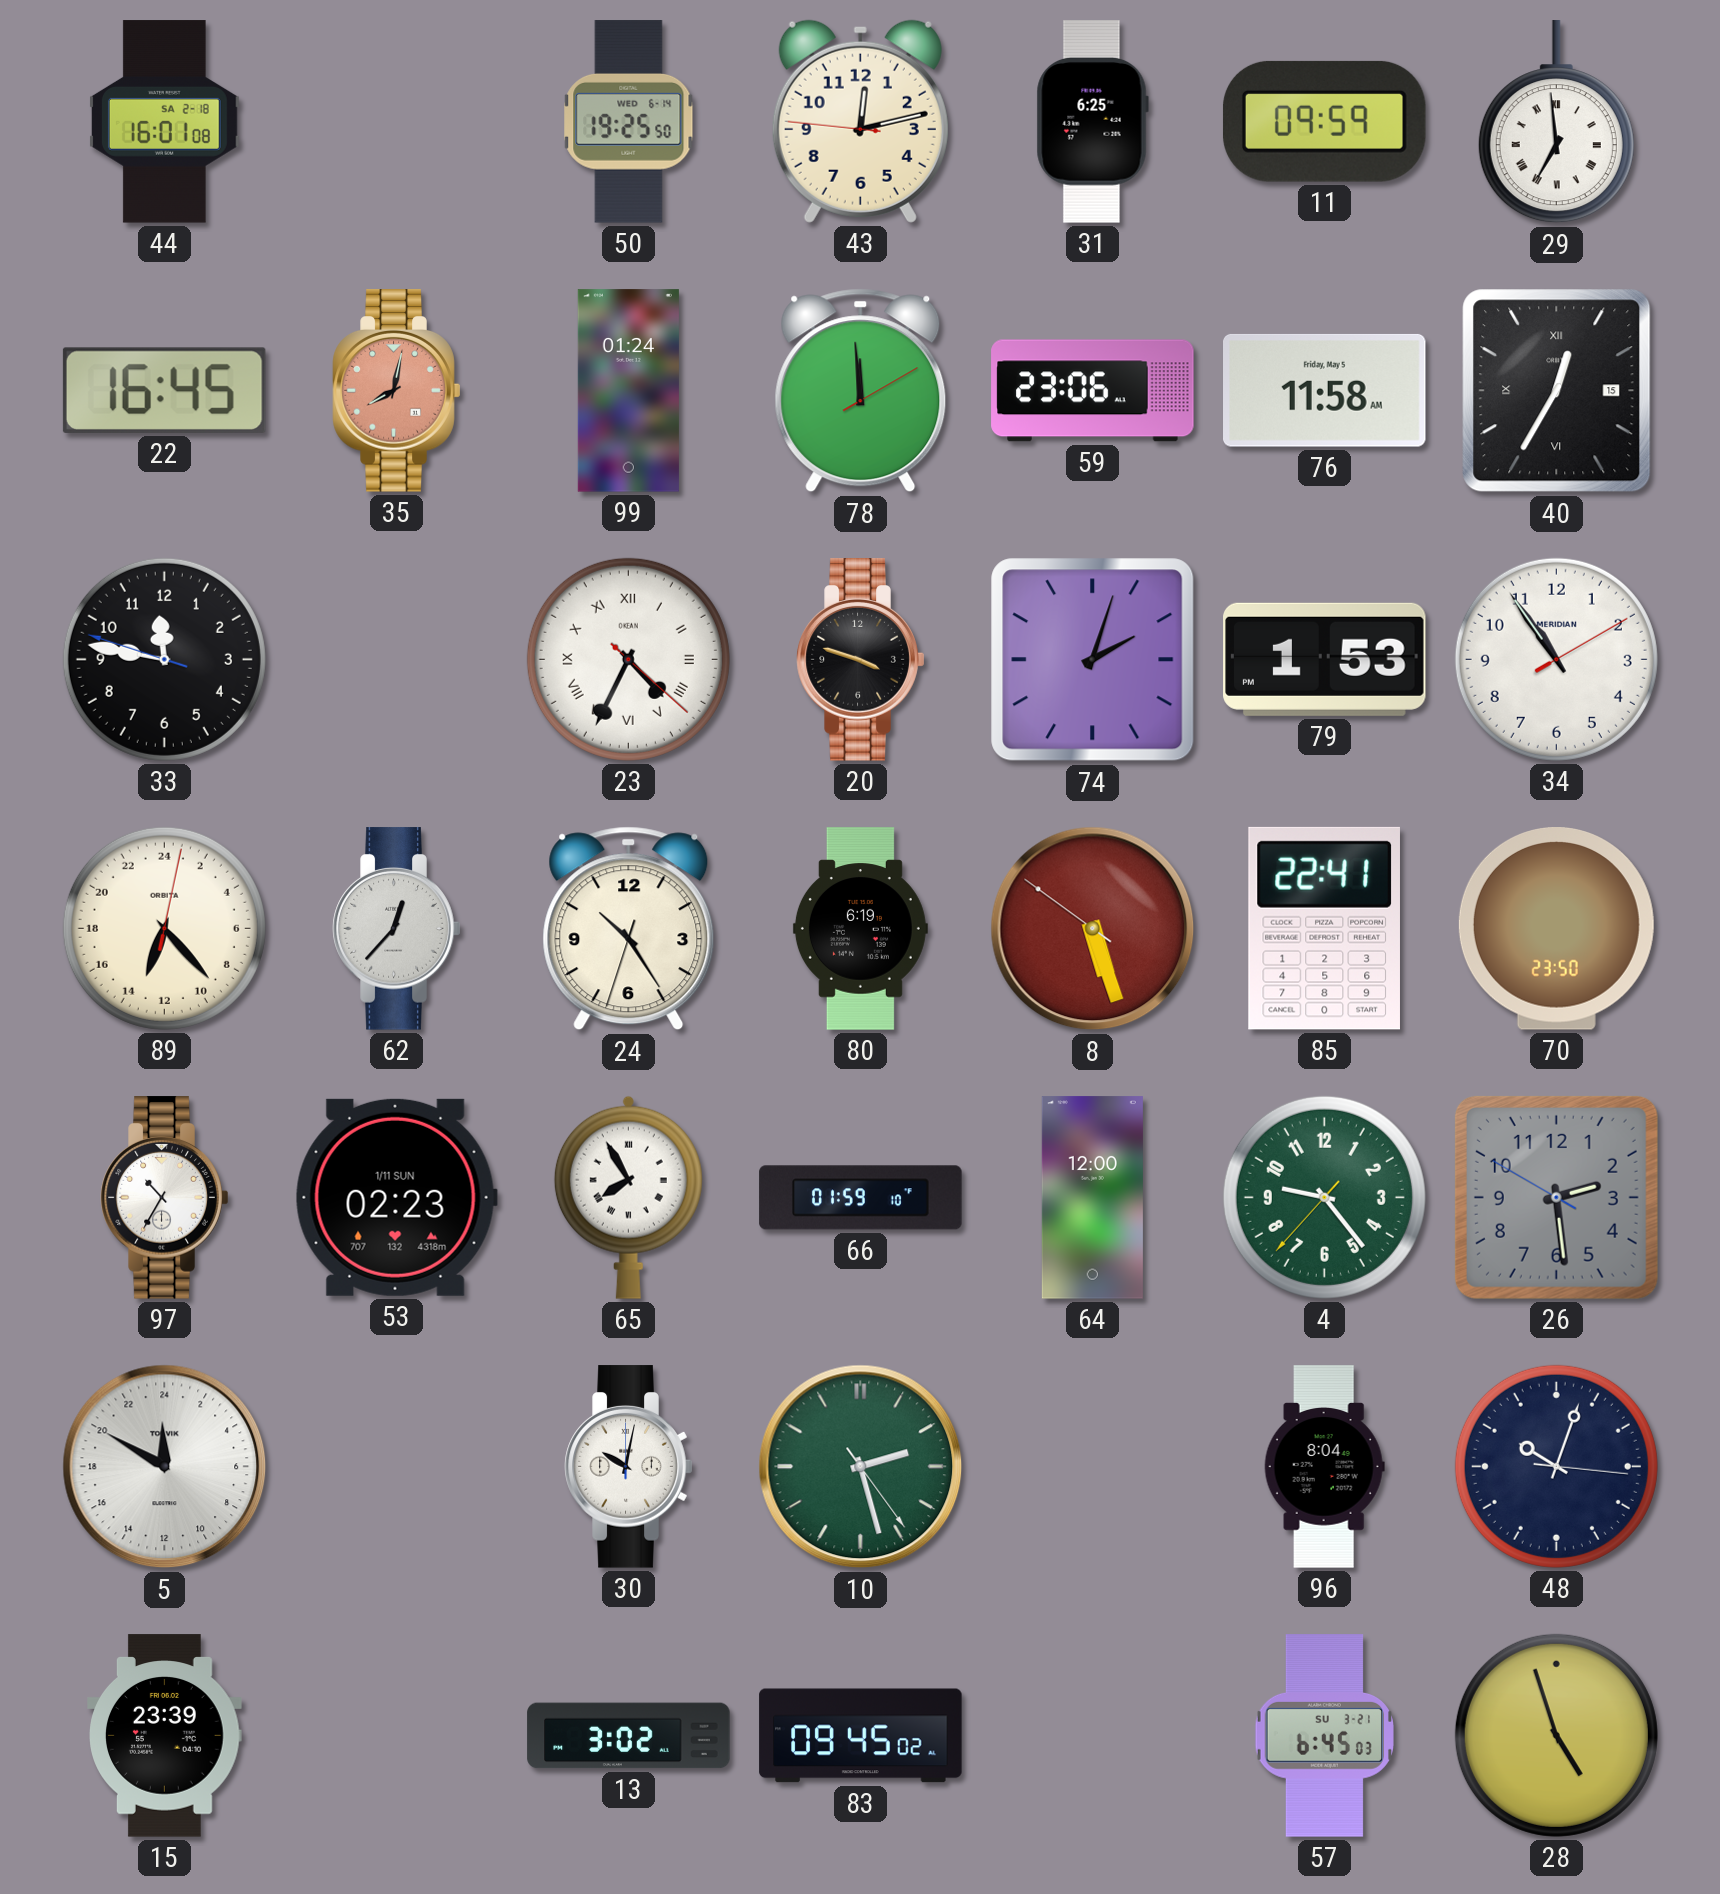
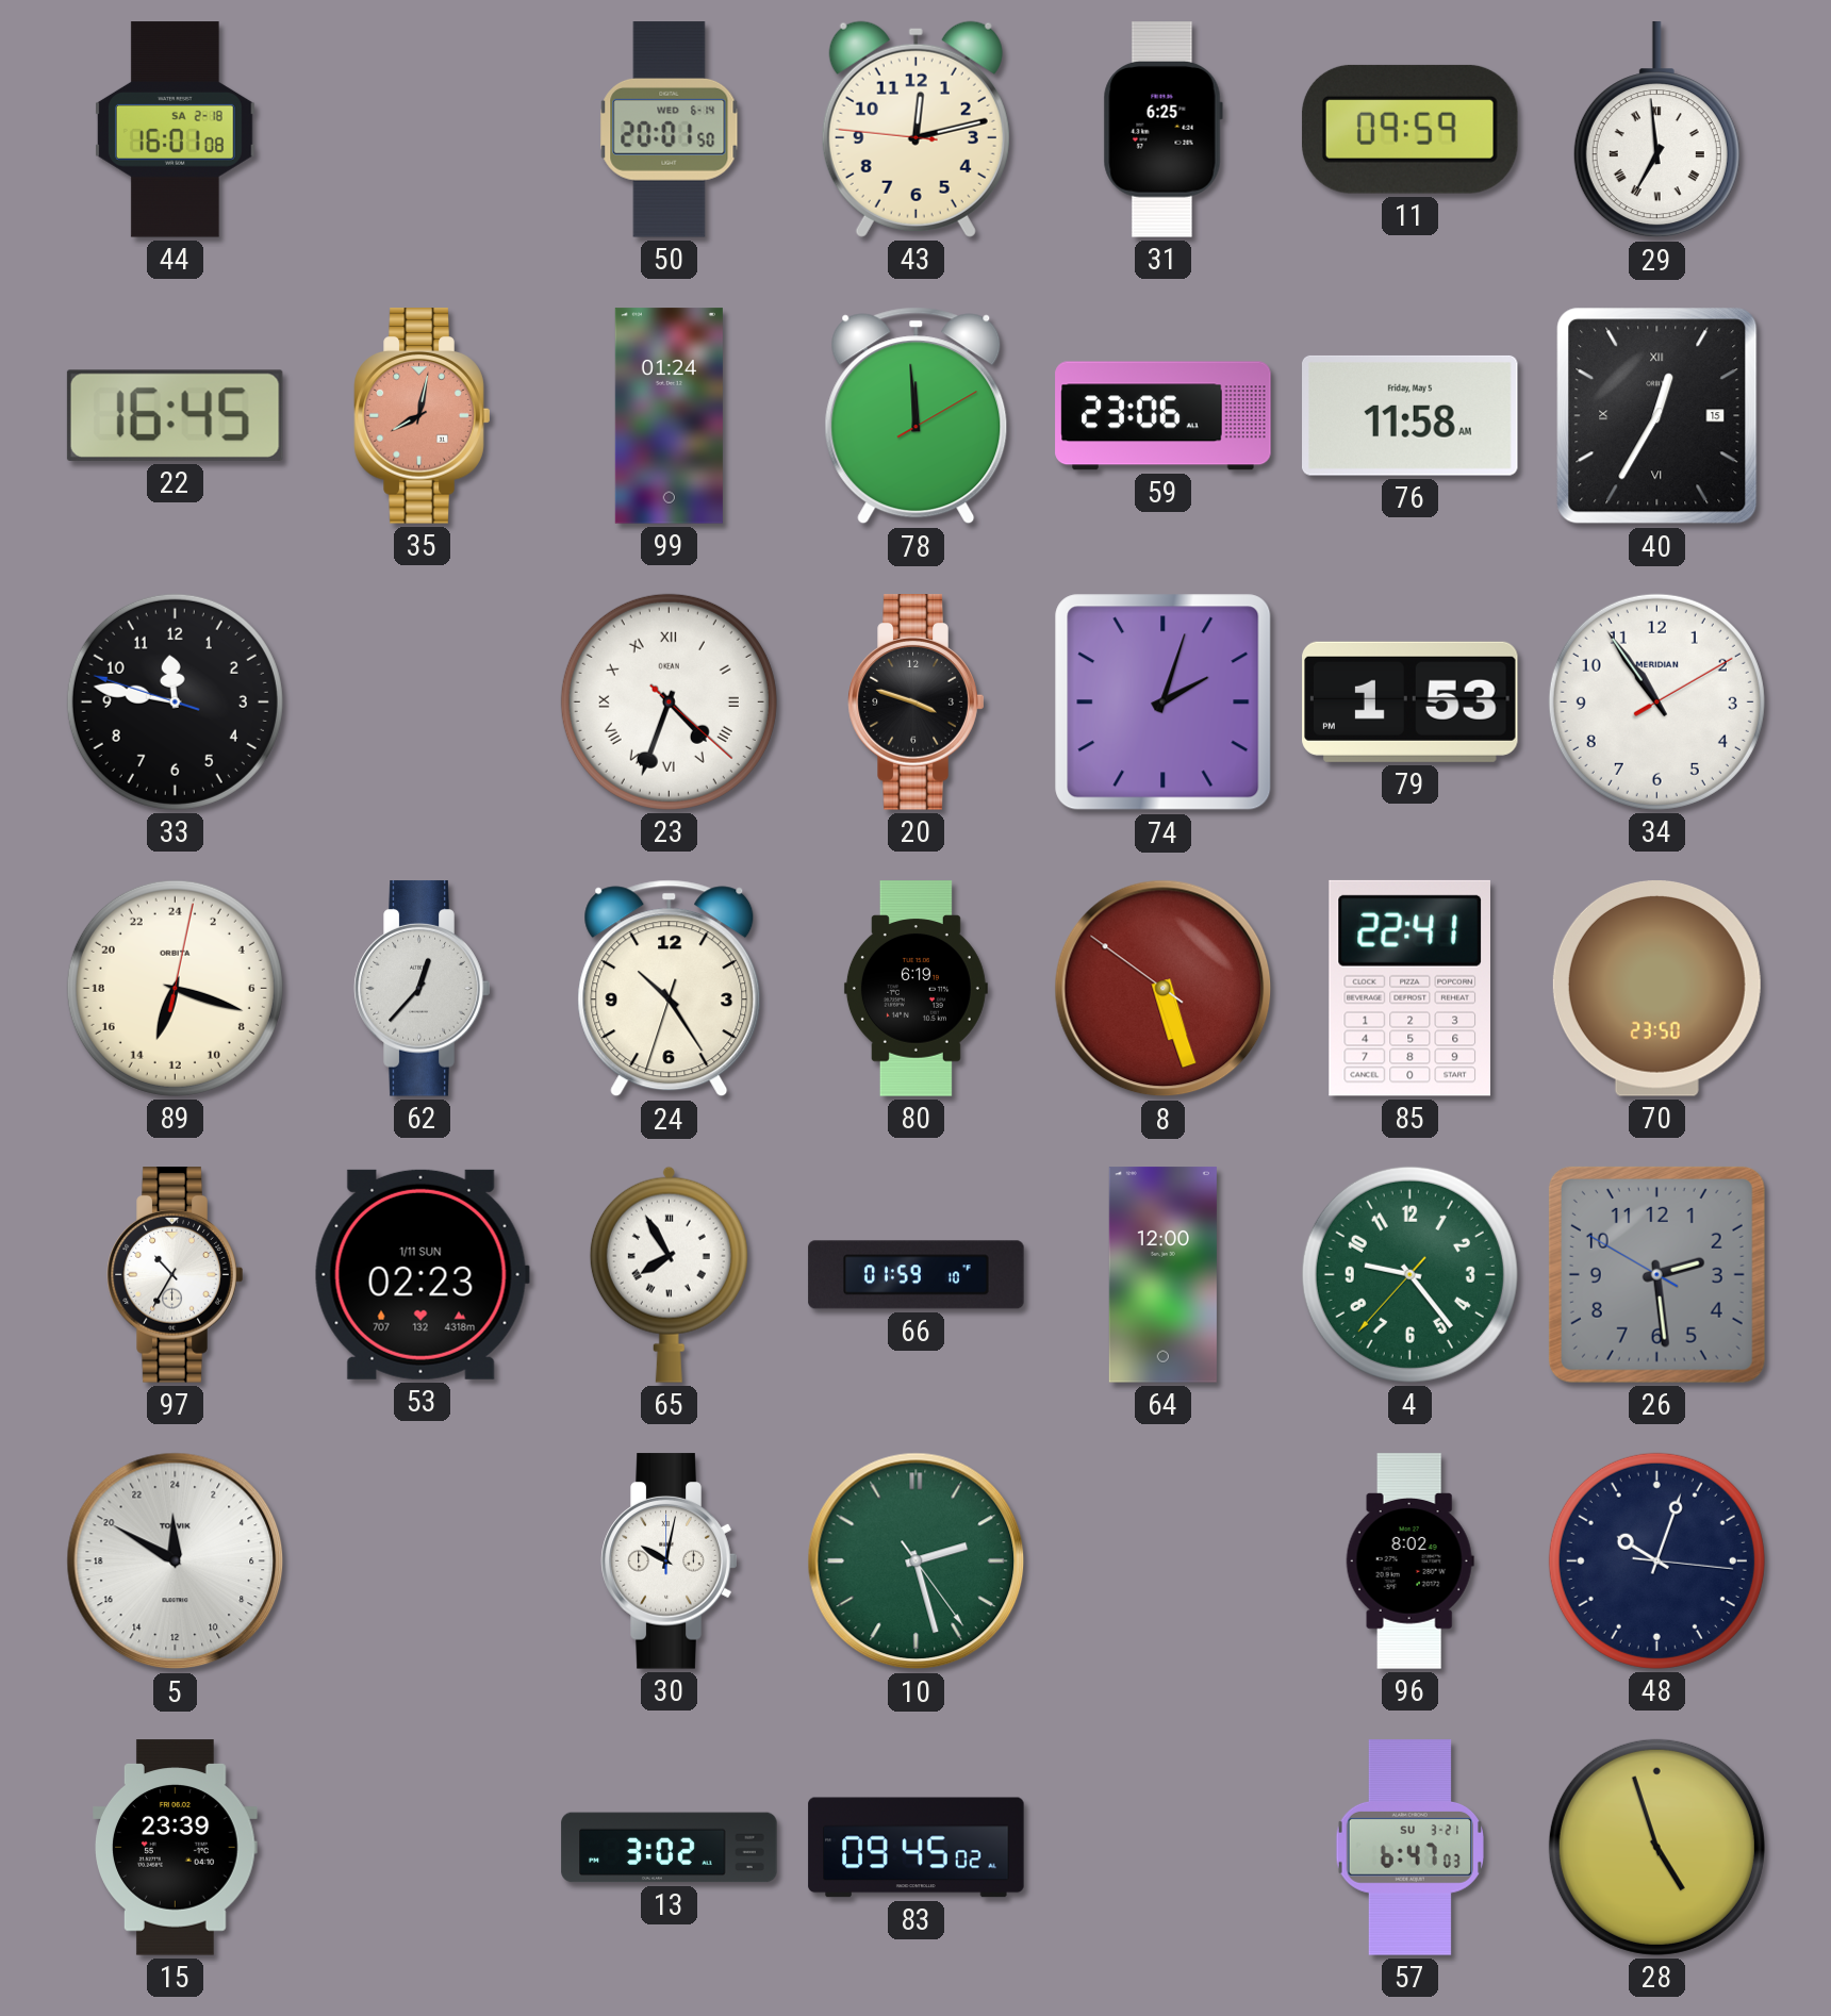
50: 19:25 -> 20:01
23: 4:34 -> 4:33
89: 13:23 -> 13:18
96: 8:04 -> 8:02
57: 6:45 -> 6:47
